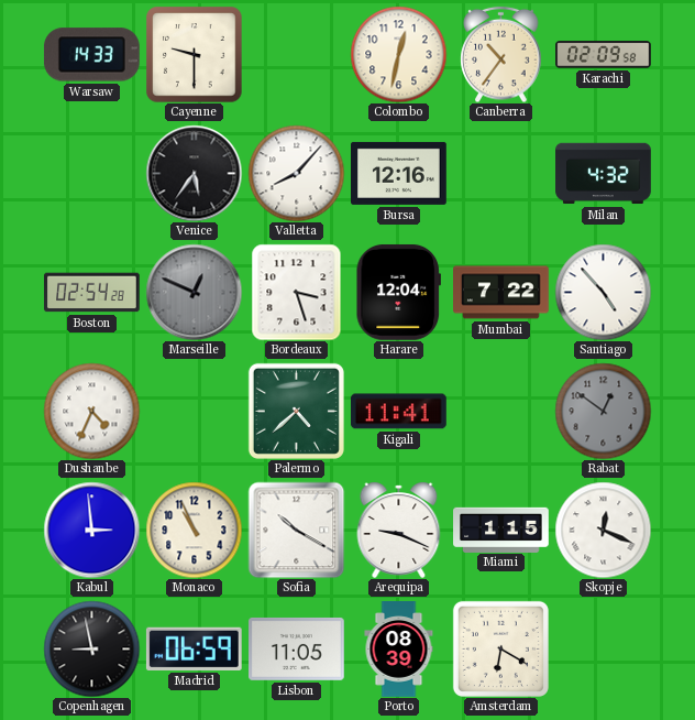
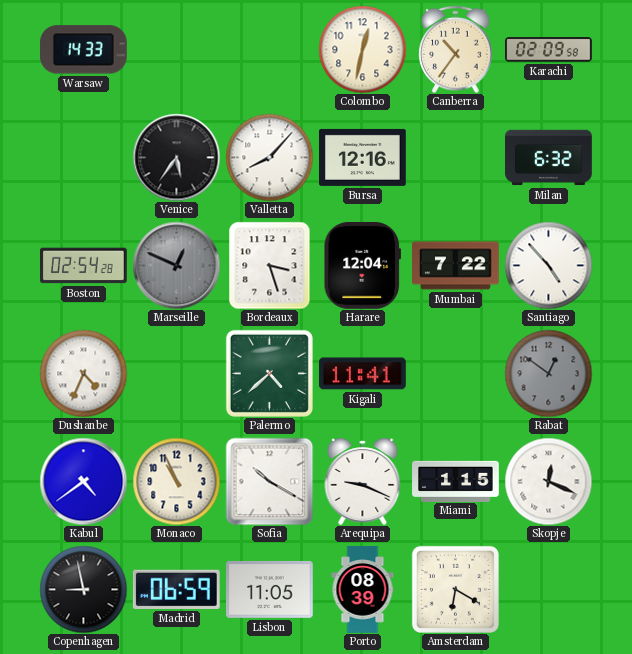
Cayenne: 9:30 -> none
Milan: 4:32 -> 6:32
Kabul: 2:59 -> 4:39
